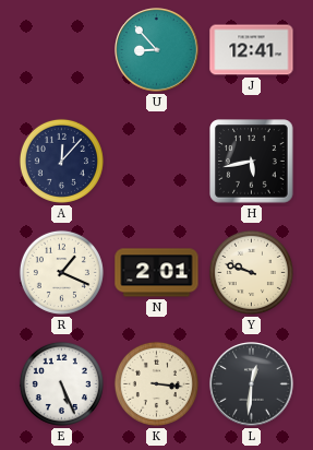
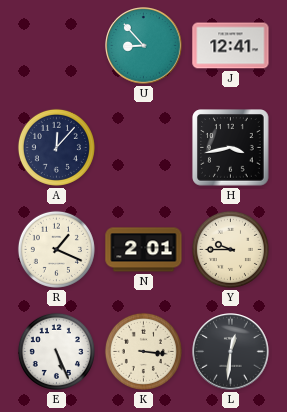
H: 5:43 -> 3:43
Y: 9:48 -> 9:45
